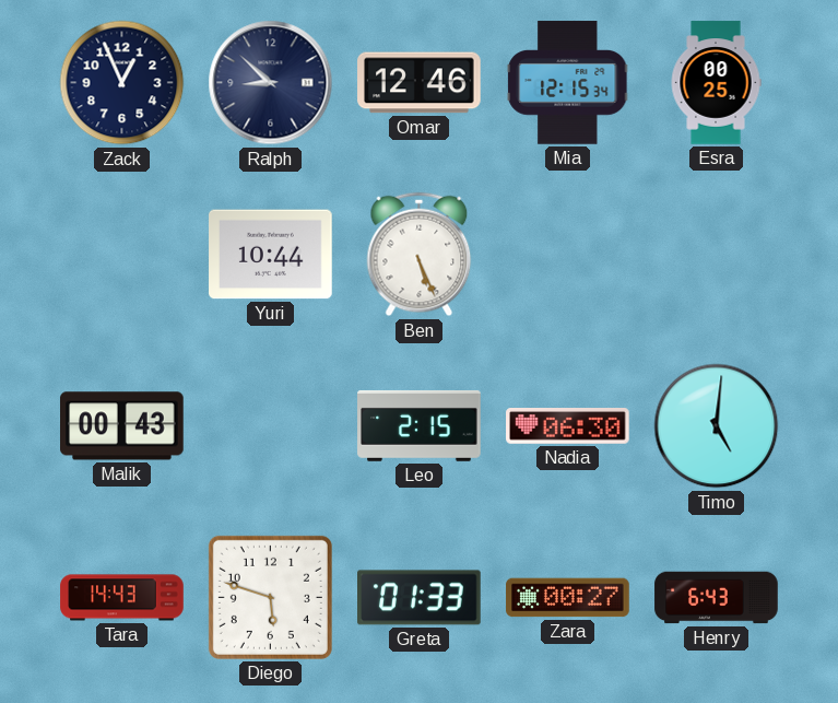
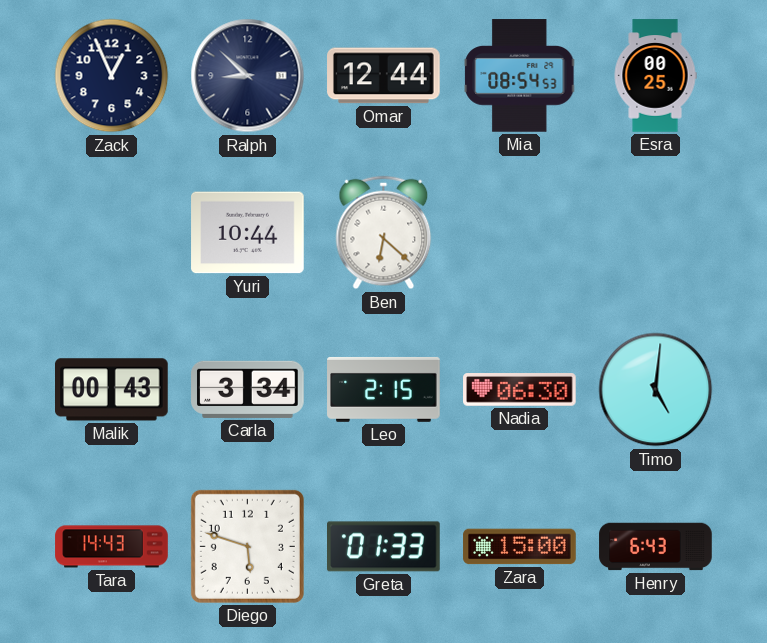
Omar: 12:46 -> 12:44
Mia: 12:15 -> 08:54
Ben: 5:26 -> 6:22
Carla: none -> 3:34
Zara: 00:27 -> 15:00
